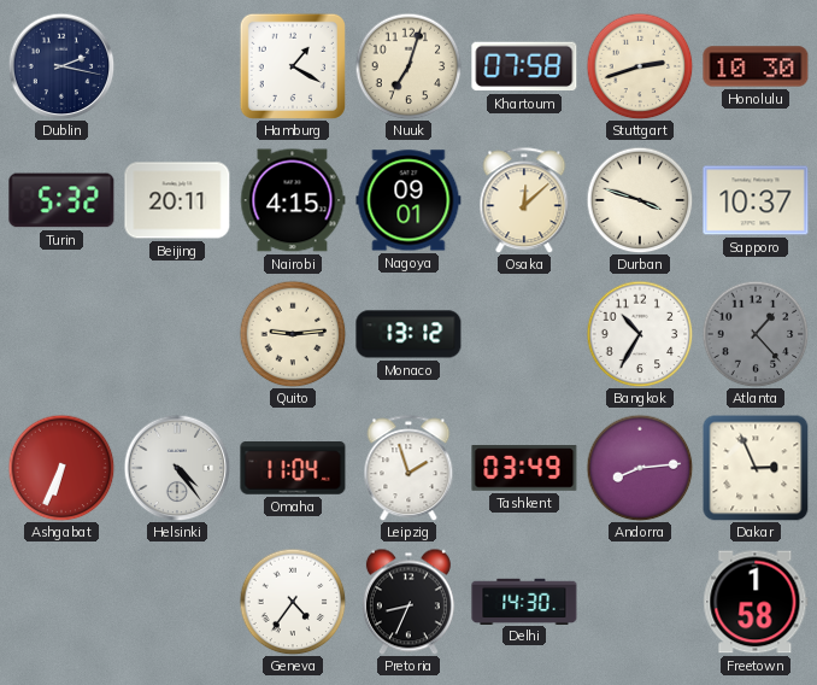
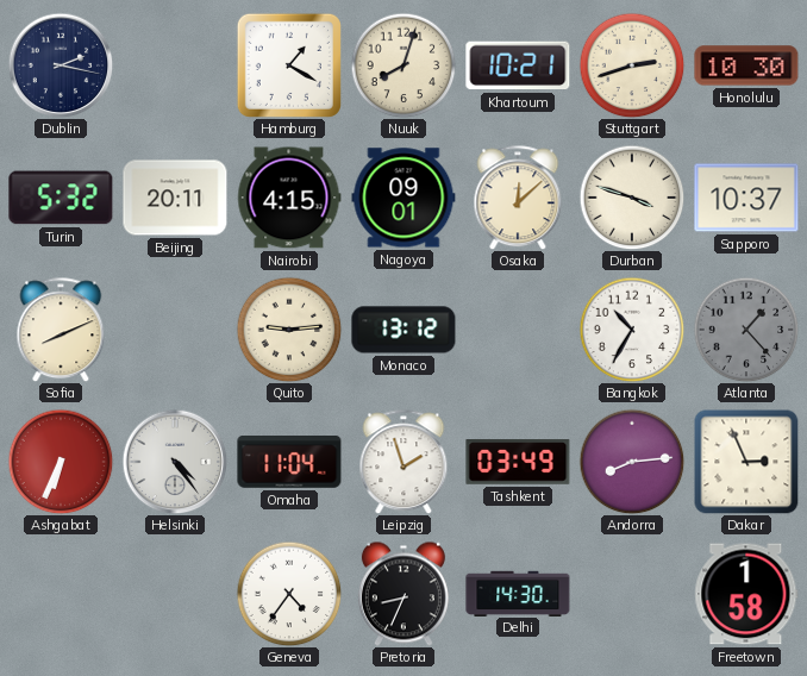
Nuuk: 7:03 -> 8:03
Khartoum: 07:58 -> 10:21
Sofia: none -> 8:11
